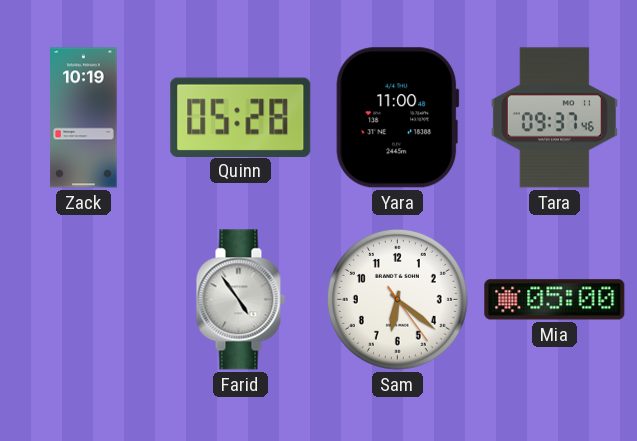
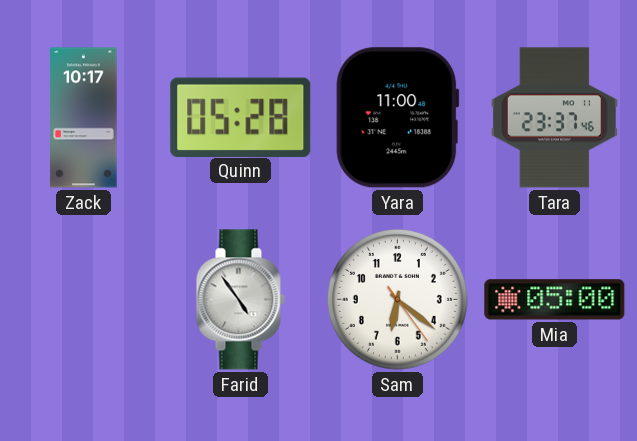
Zack: 10:19 -> 10:17
Tara: 09:37 -> 23:37
